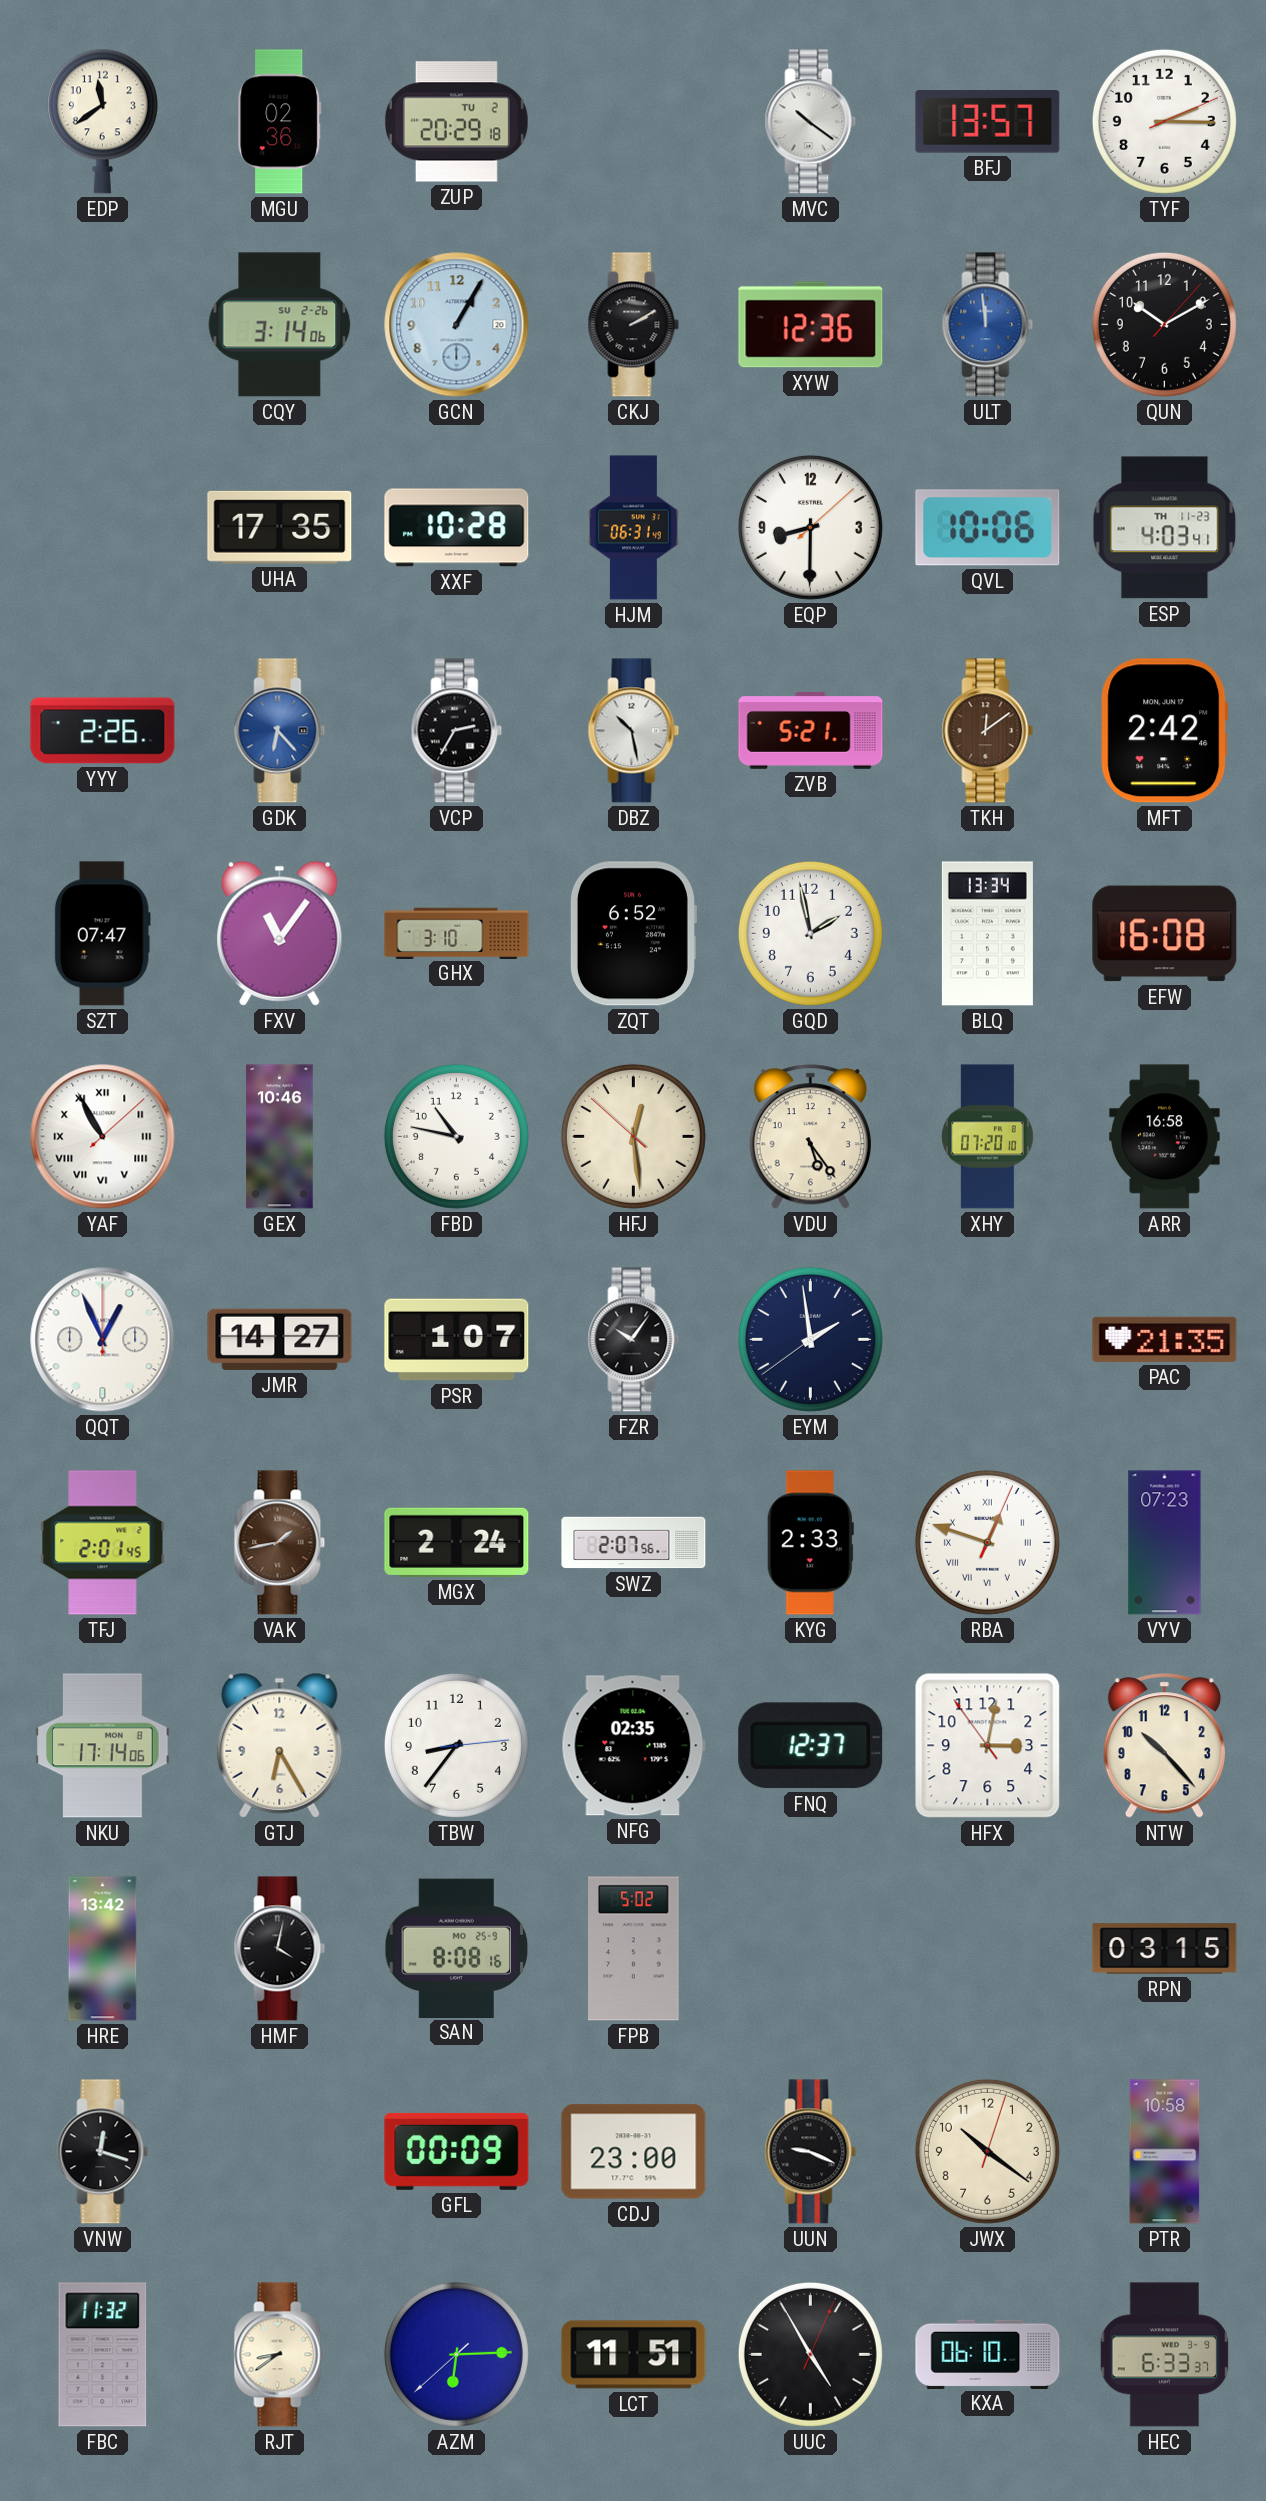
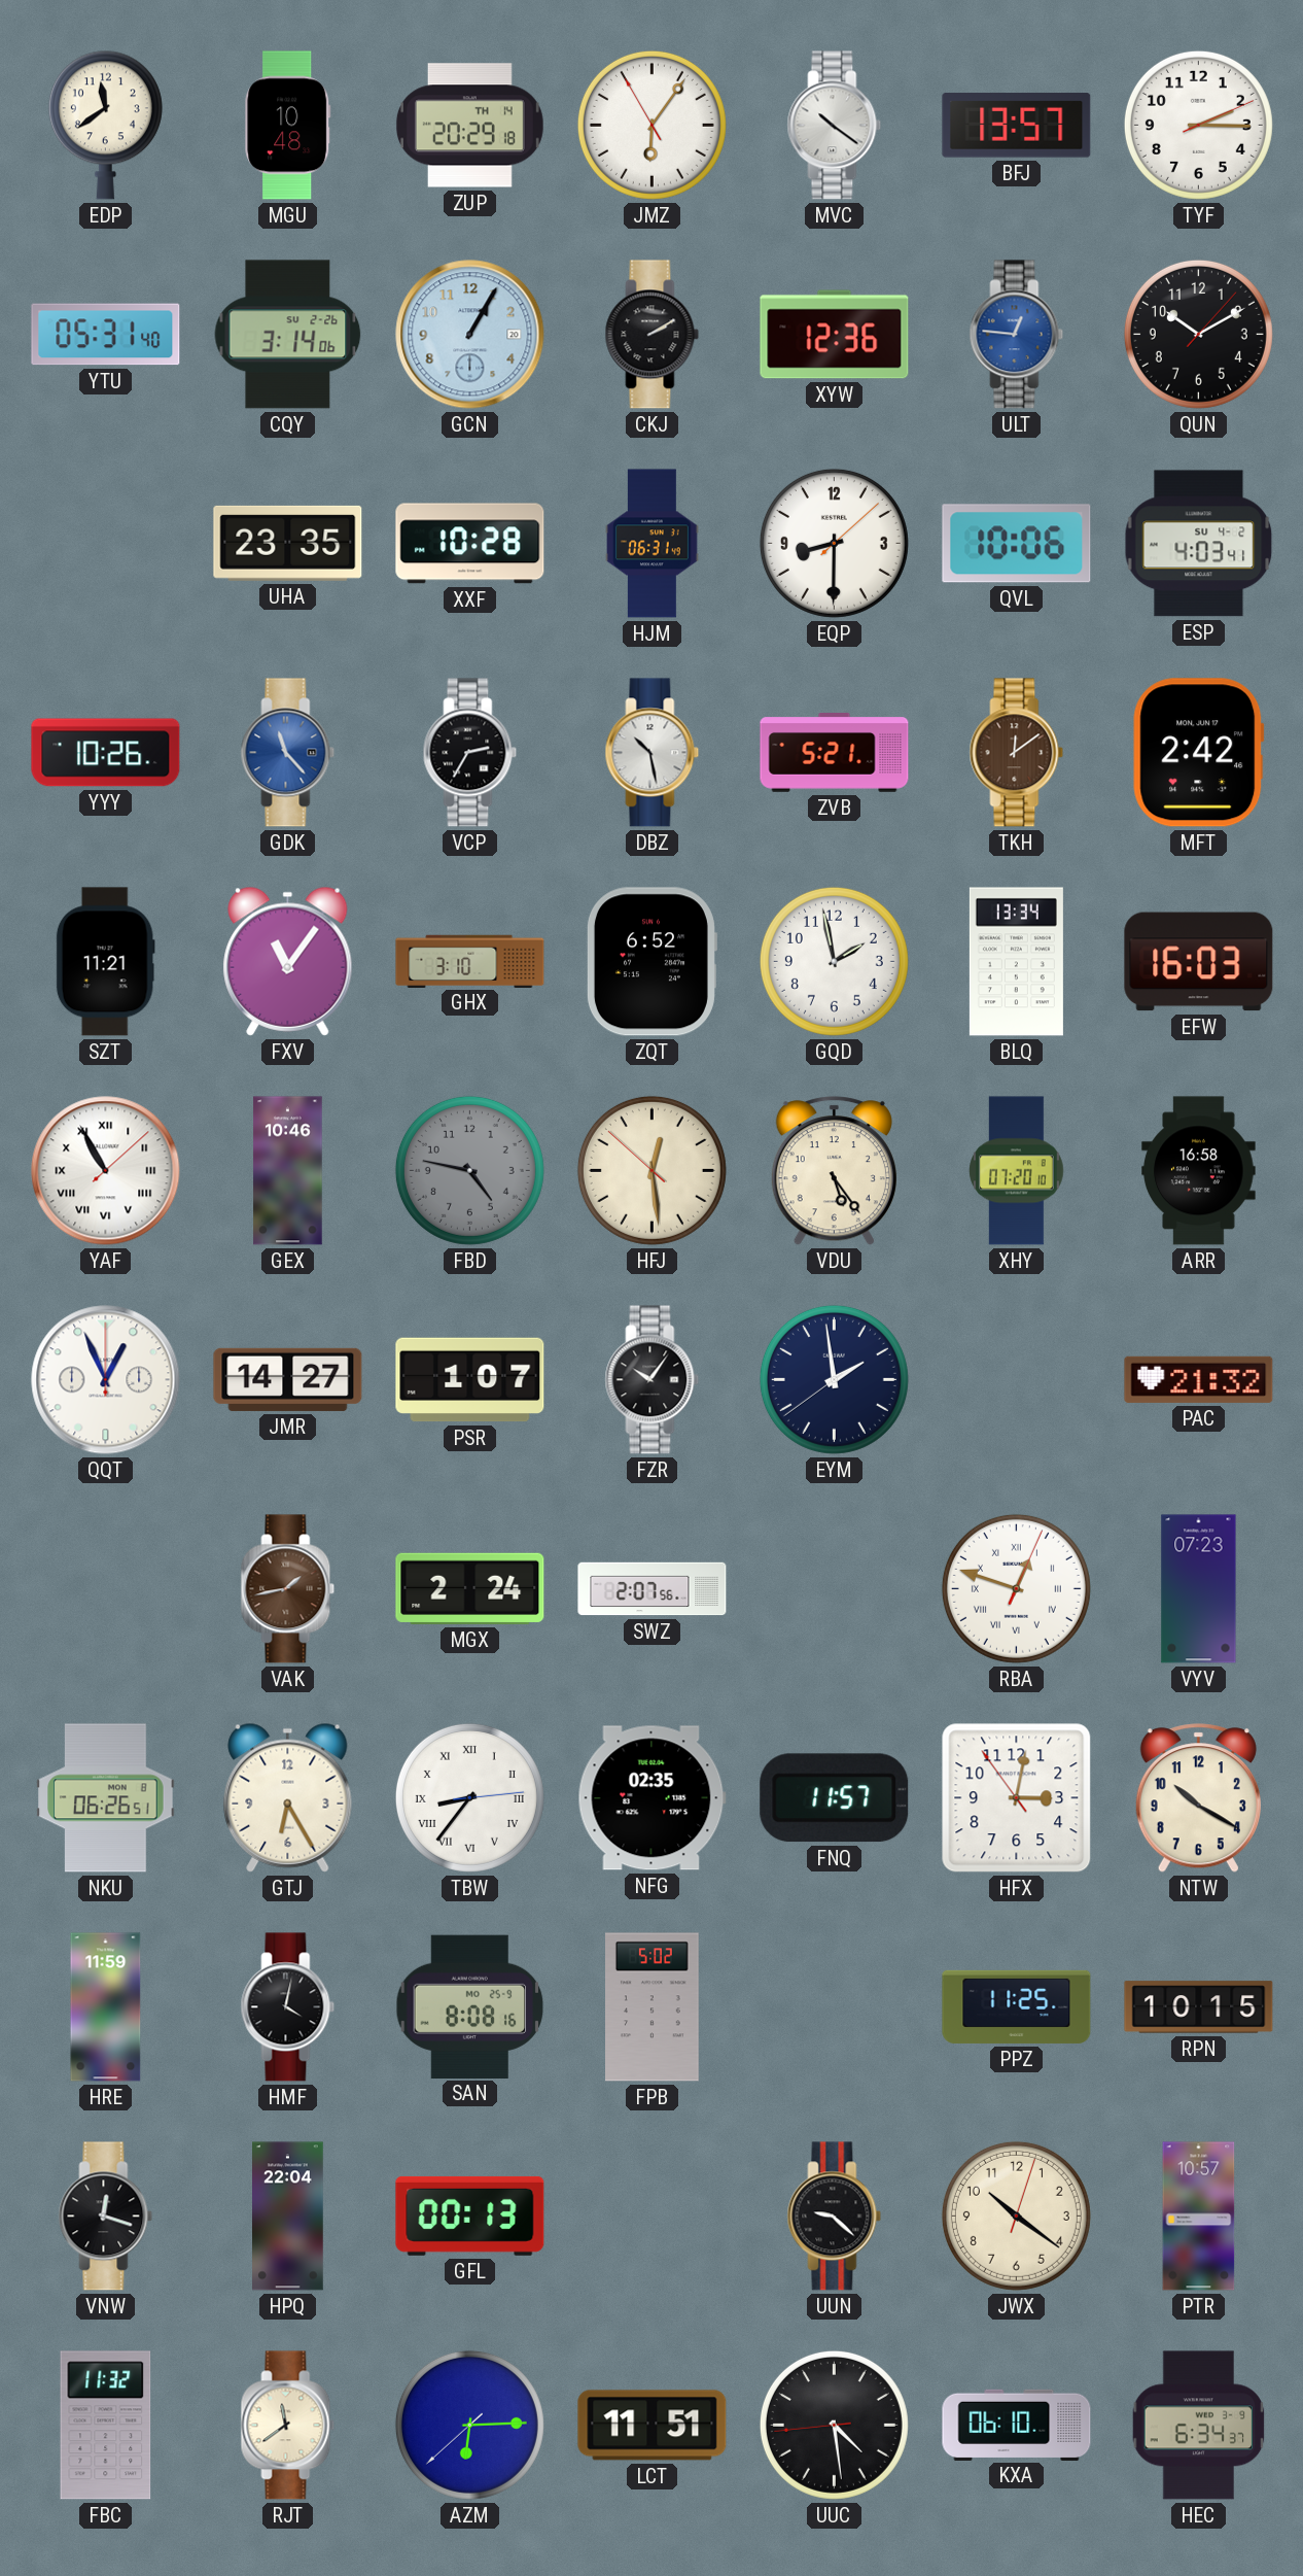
MGU: 02:36 -> 10:48
ZUP date: TU 2 -> TH 14
JMZ: none -> 6:05
YTU: none -> 05:31
ULT: 11:59 -> 12:46
UHA: 17:35 -> 23:35
ESP date: TH 11-23 -> SU 4-2
YYY: 2:26 -> 10:26
GDK: 6:23 -> 11:23
SZT: 07:47 -> 11:21
EFW: 16:08 -> 16:03
FBD: 10:47 -> 4:47
FBD dial: white -> grey
PAC: 21:35 -> 21:32
TFJ: 2:01 -> none
KYG: 2:33 -> none
NKU: 17:14 -> 06:26
TBW numerals: Arabic -> Roman
FNQ: 12:37 -> 11:57
NTW: 10:23 -> 10:20
HRE: 13:42 -> 11:59
PPZ: none -> 11:25
RPN: 03:15 -> 10:15
HPQ: none -> 22:04
GFL: 00:09 -> 00:13
CDJ: 23:00 -> none
UUN: 9:19 -> 9:22
PTR: 10:58 -> 10:57
RJT: 8:39 -> 11:39
UUC: 4:55 -> 4:28
HEC: 6:33 -> 6:34
